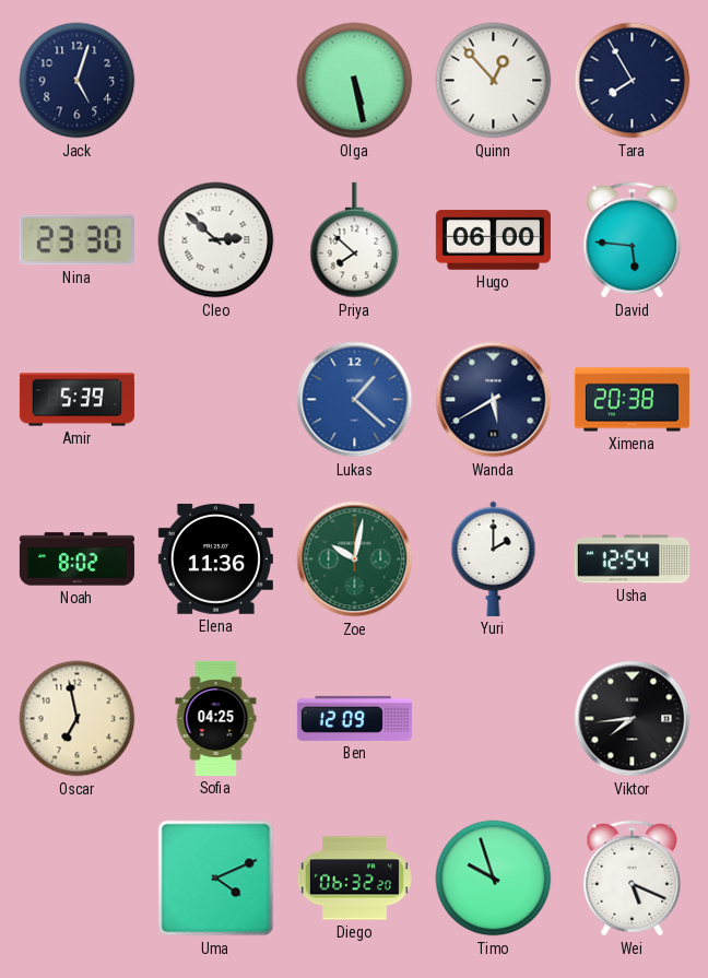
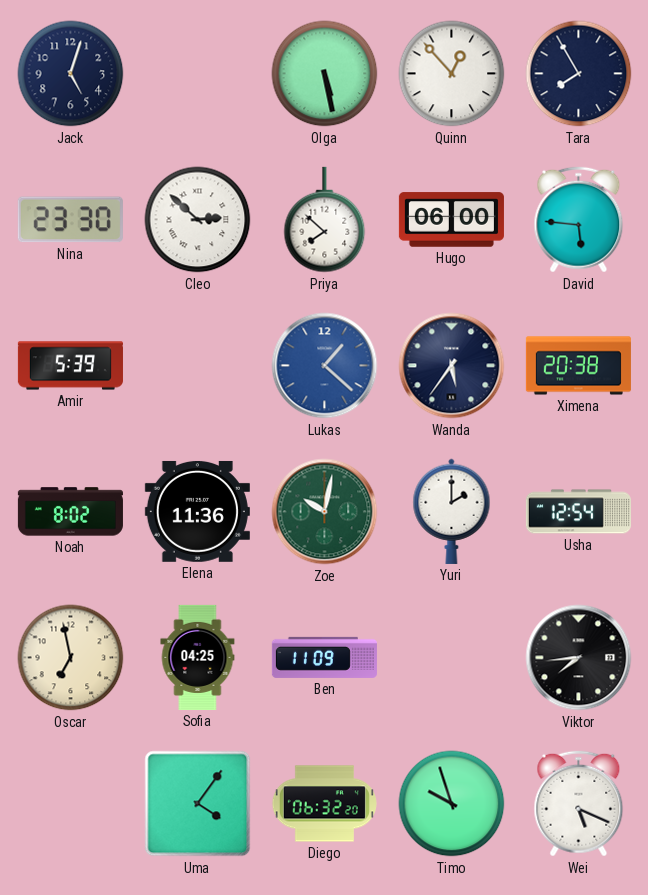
Wanda: 5:40 -> 5:36
Ben: 12:09 -> 11:09
Uma: 4:11 -> 4:06
